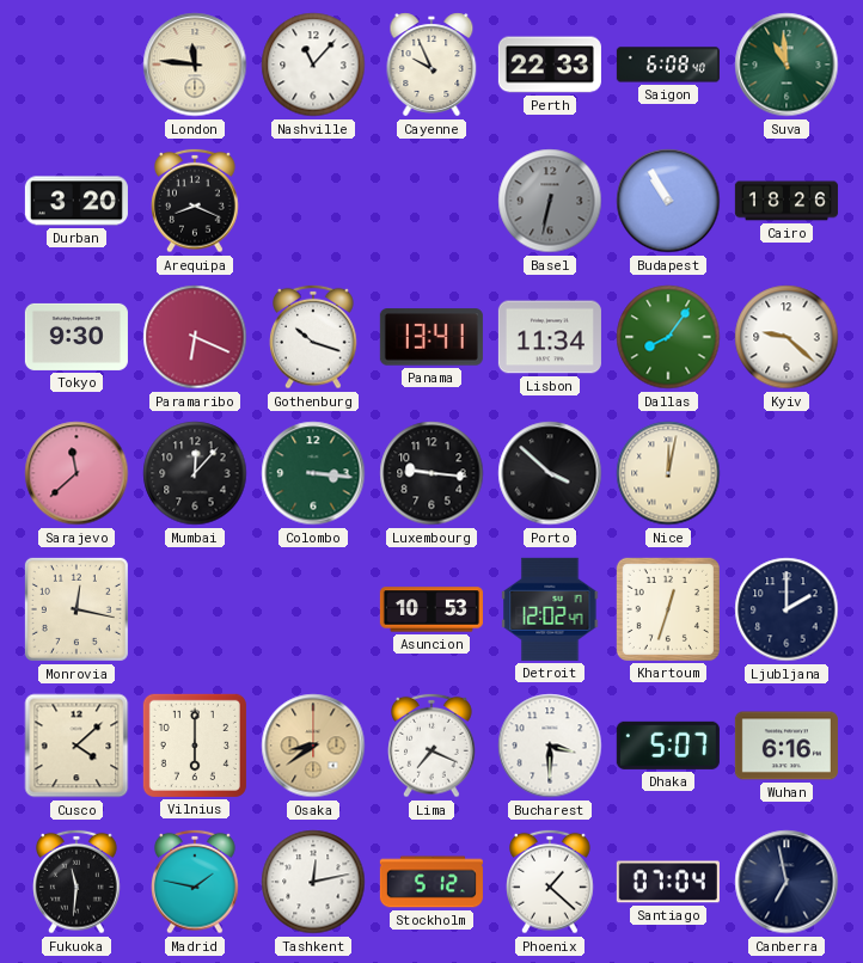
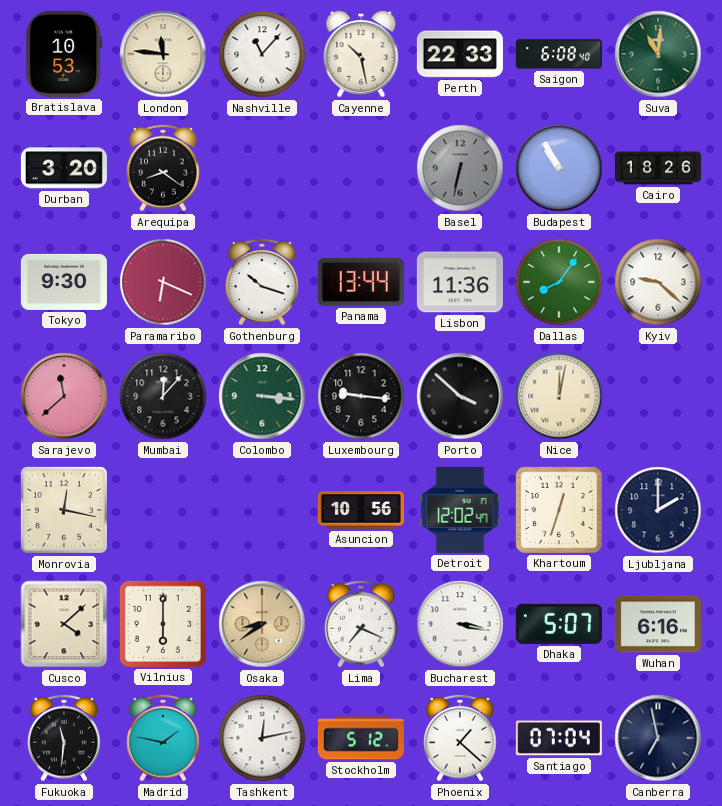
Bratislava: none -> 10:53
Cayenne: 9:56 -> 10:28
Suva: 10:59 -> 11:01
Arequipa: 8:19 -> 8:21
Panama: 13:41 -> 13:44
Lisbon: 11:34 -> 11:36
Asuncion: 10:53 -> 10:56
Bucharest: 3:30 -> 3:17
